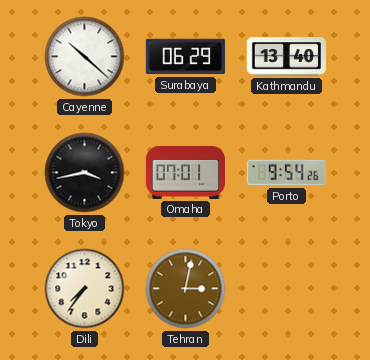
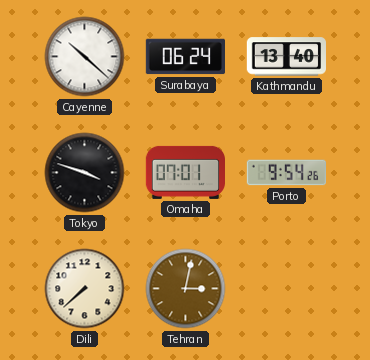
Surabaya: 06:29 -> 06:24
Tokyo: 3:43 -> 3:48
Dili: 7:36 -> 7:38
